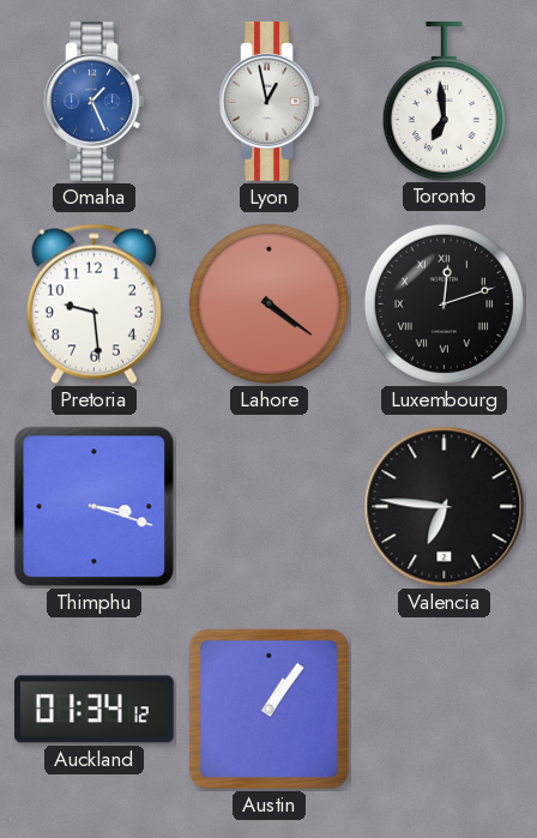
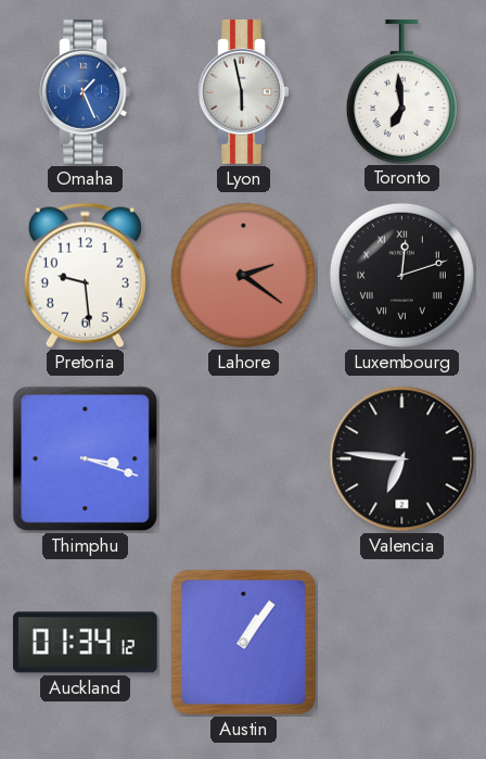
Lyon: 12:58 -> 5:58
Lahore: 4:21 -> 2:21
